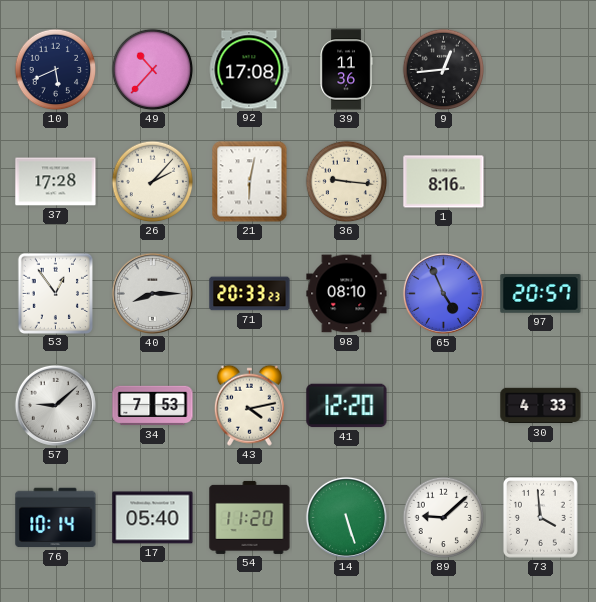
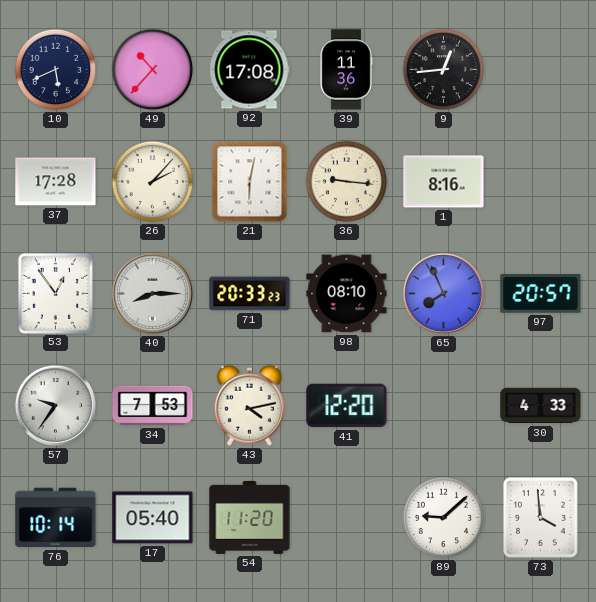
65: 4:56 -> 7:56
57: 9:08 -> 9:36
14: 5:27 -> none
